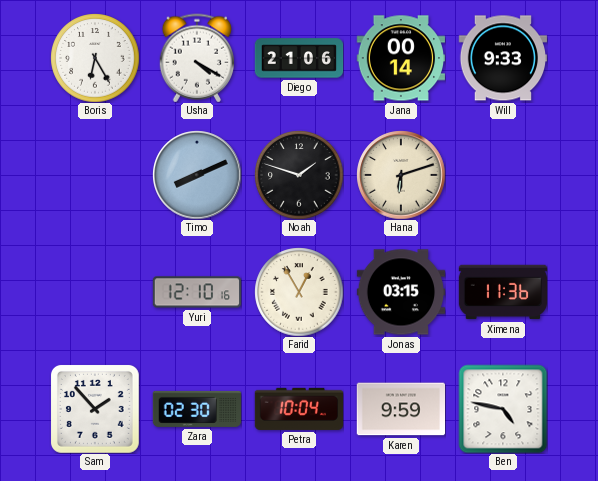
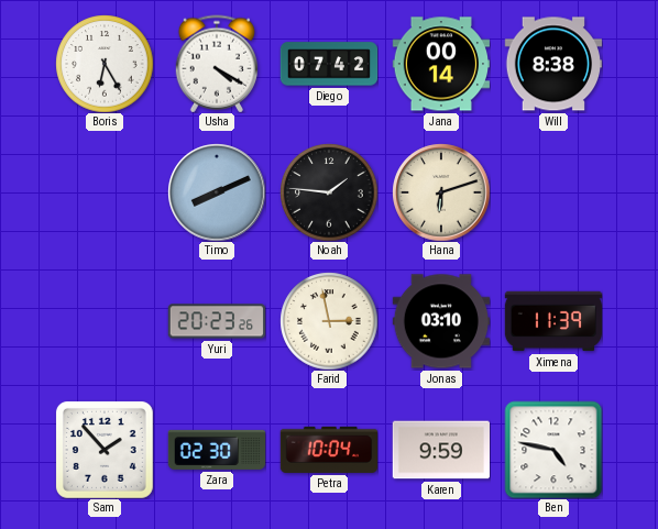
Diego: 21:06 -> 07:42
Will: 9:33 -> 8:38
Noah: 1:48 -> 1:46
Yuri: 12:10 -> 20:23
Farid: 12:55 -> 2:58
Jonas: 03:15 -> 03:10
Ximena: 11:36 -> 11:39
